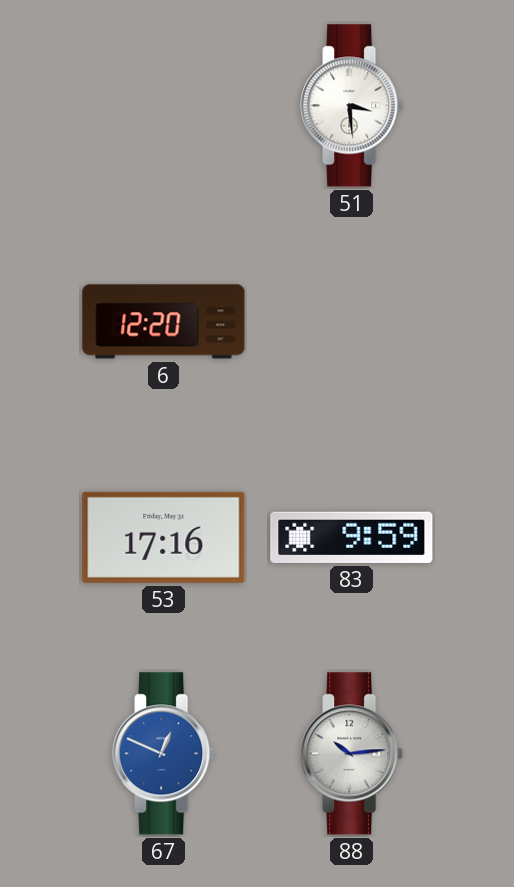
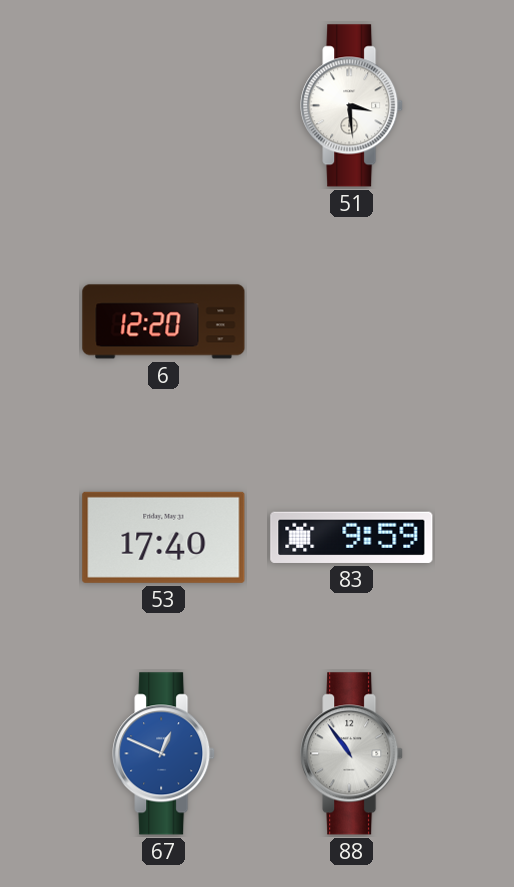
53: 17:16 -> 17:40
88: 10:14 -> 10:54
